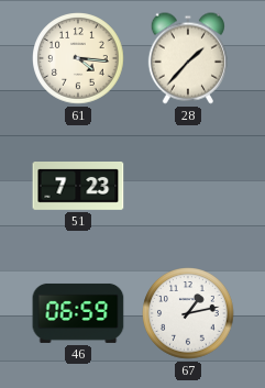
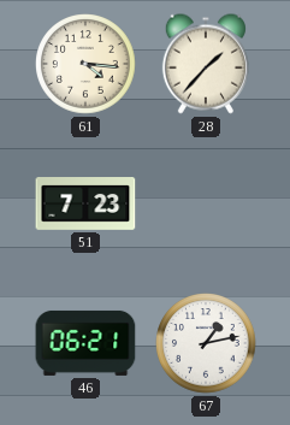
46: 06:59 -> 06:21
